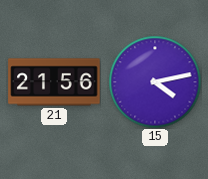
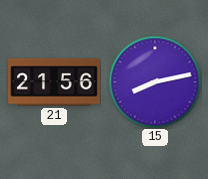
15: 4:13 -> 8:13
